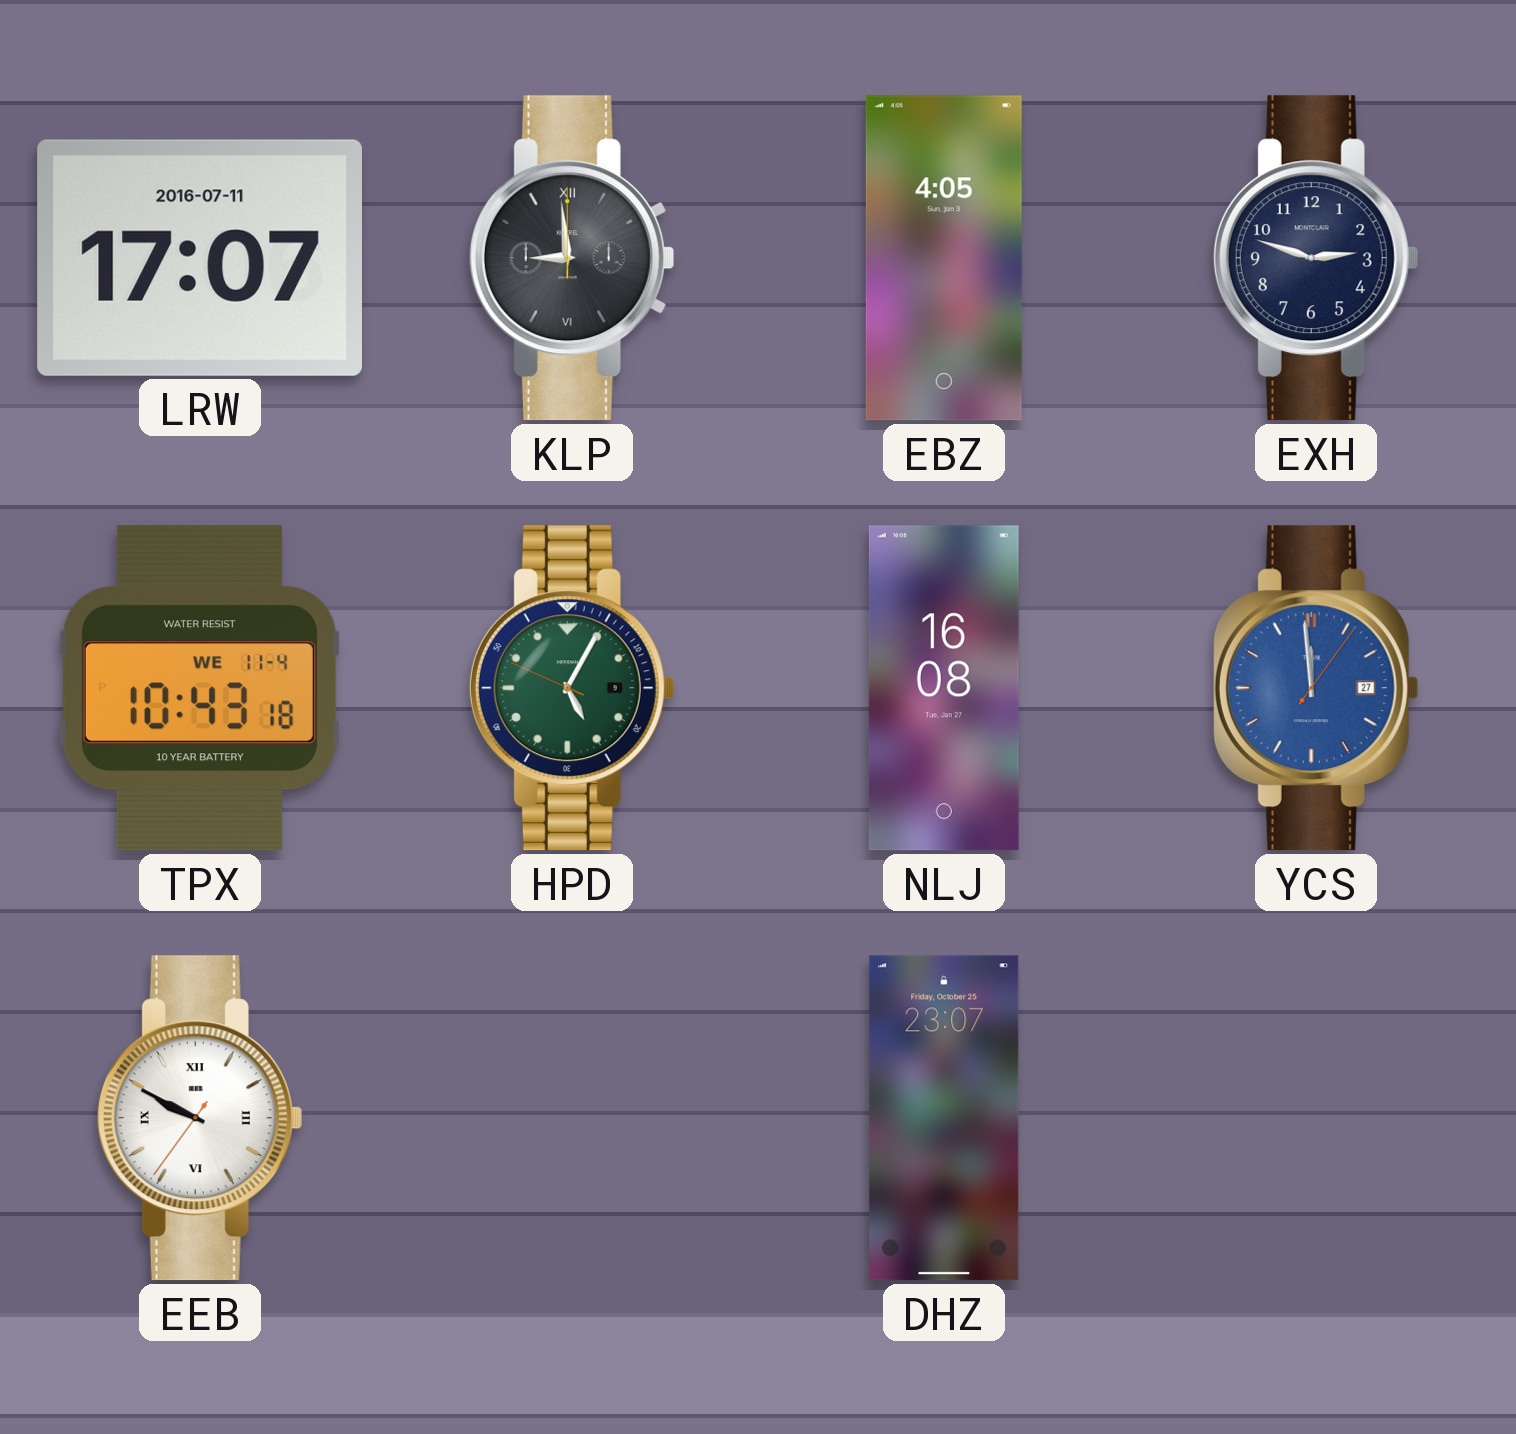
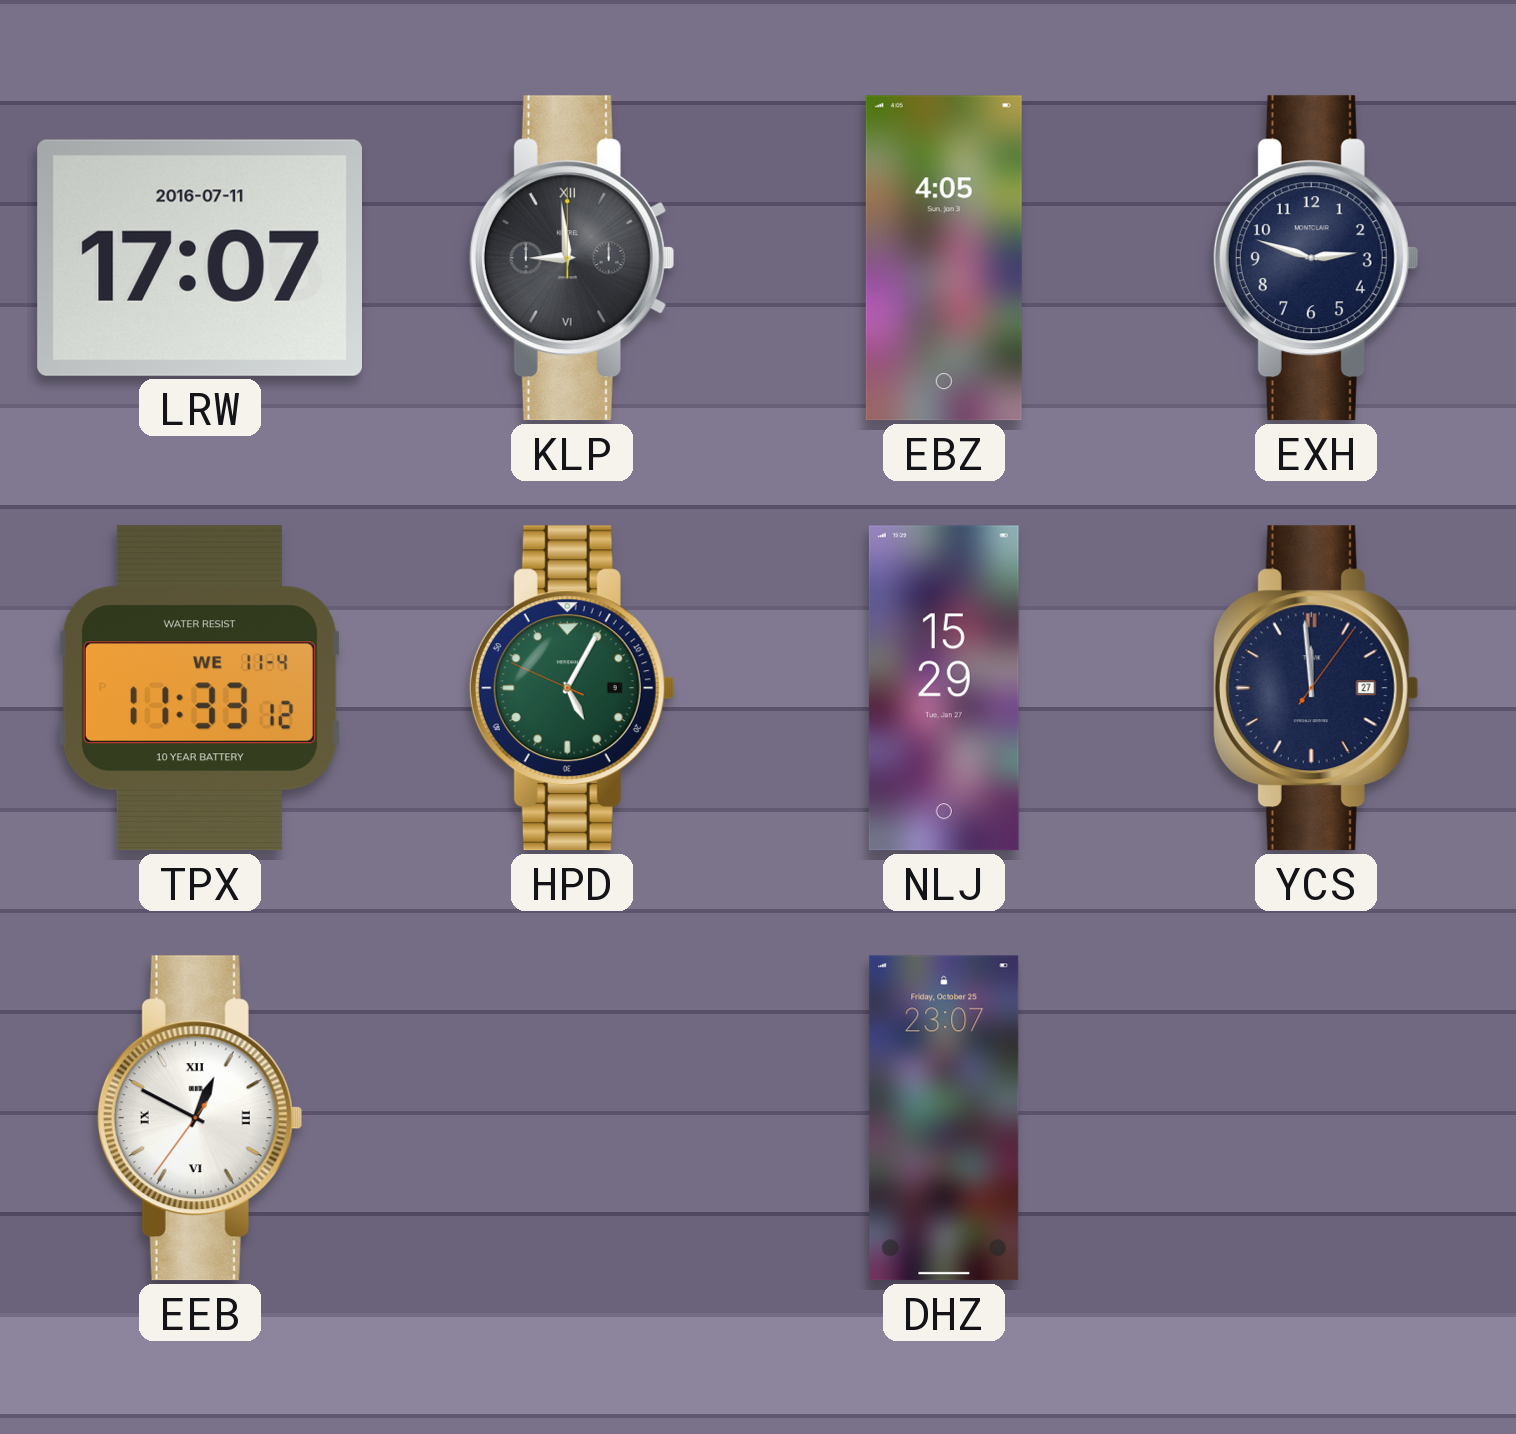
TPX: 10:43 -> 11:33
NLJ: 16:08 -> 15:29
YCS dial: blue -> navy
EEB: 9:49 -> 12:49
